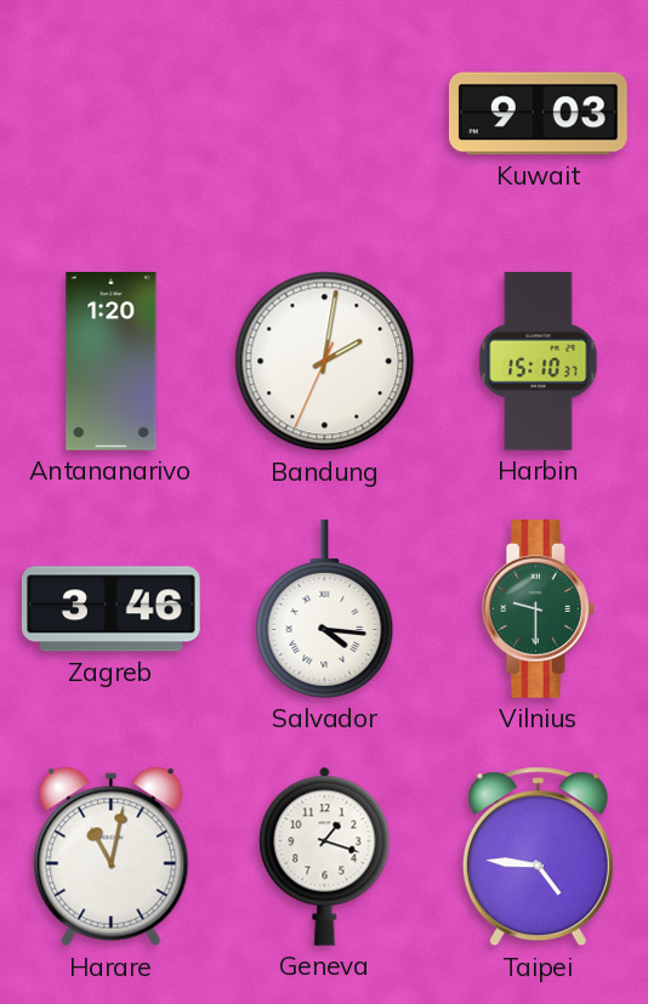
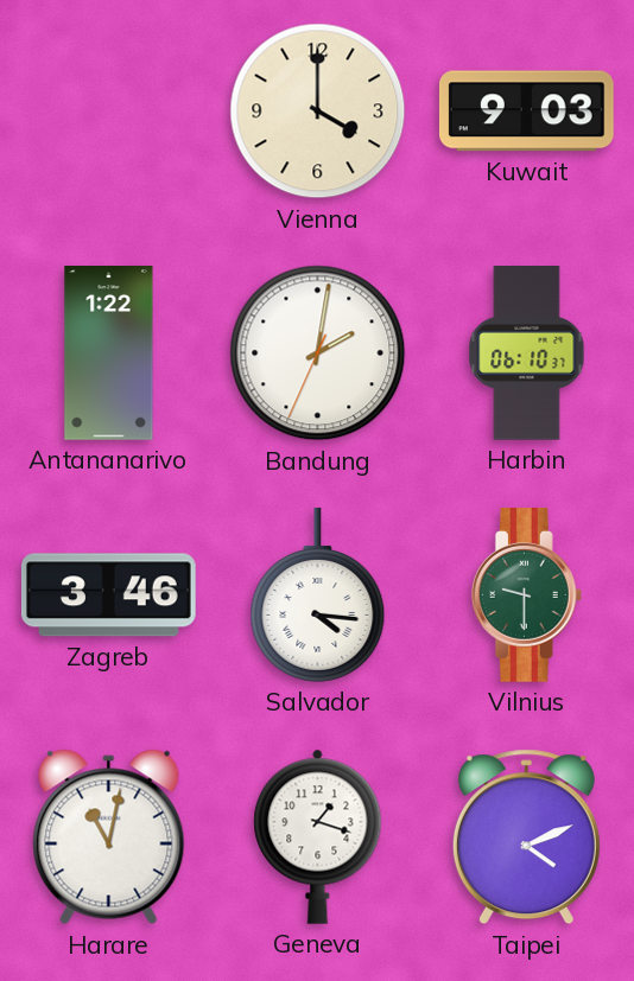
Vienna: none -> 4:00
Antananarivo: 1:20 -> 1:22
Harbin: 15:10 -> 06:10
Taipei: 4:46 -> 4:11
